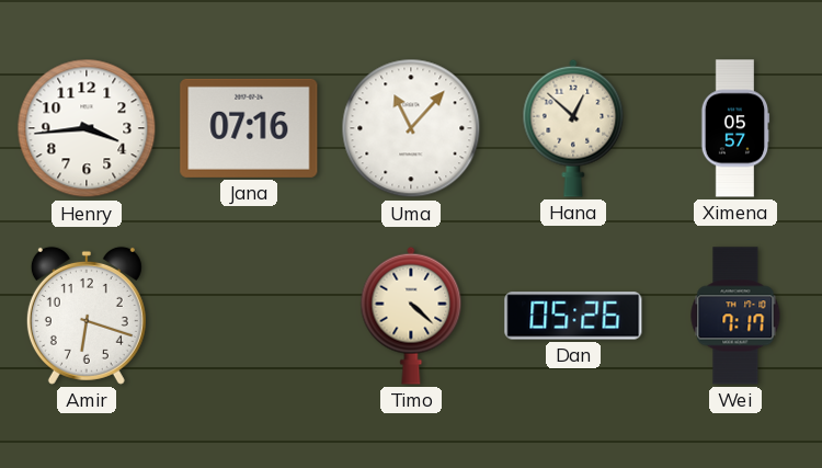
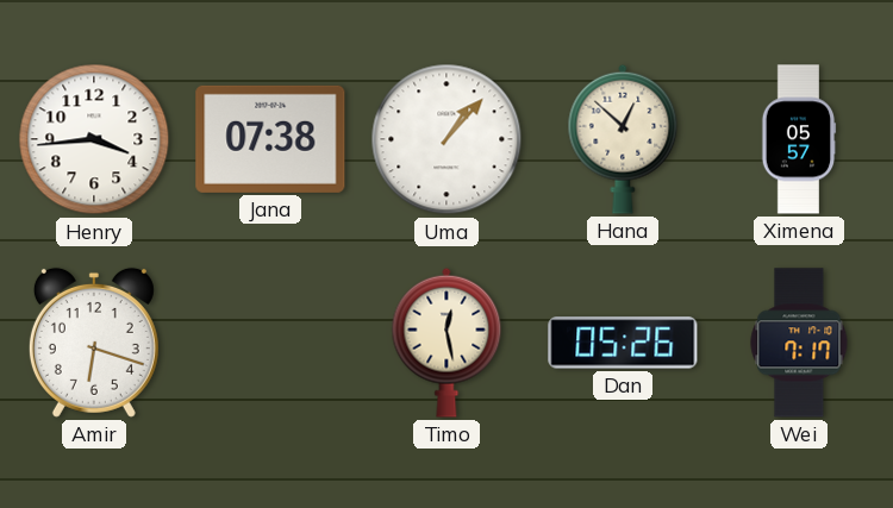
Jana: 07:16 -> 07:38
Uma: 11:07 -> 1:07
Timo: 4:22 -> 12:28
